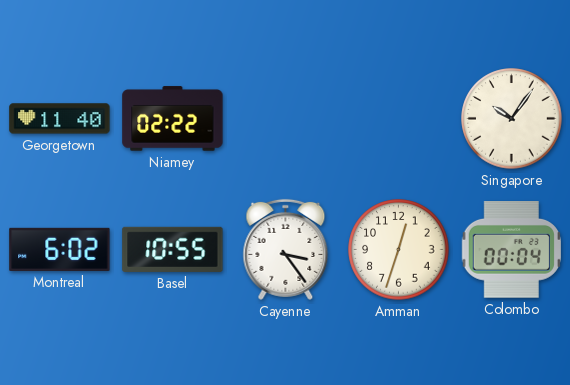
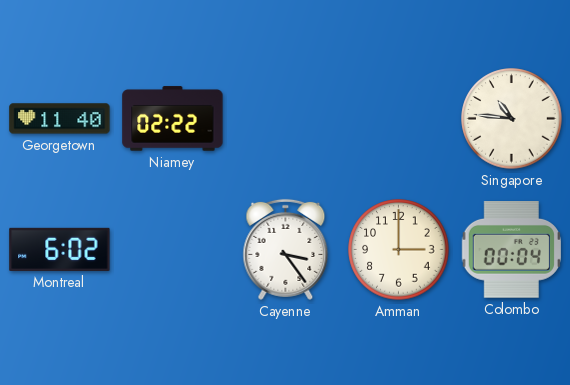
Singapore: 10:06 -> 10:46
Basel: 10:55 -> none
Amman: 12:33 -> 3:00
